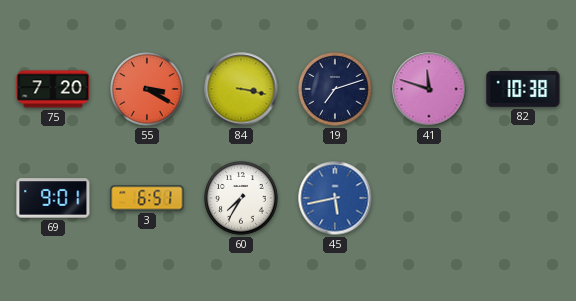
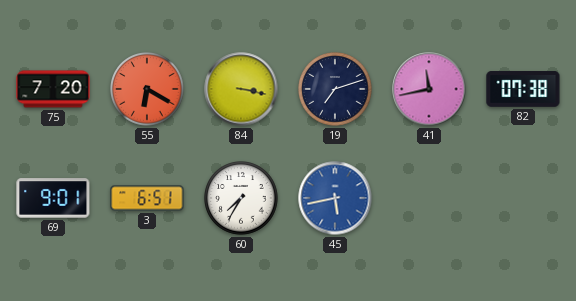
55: 3:20 -> 6:20
41: 11:48 -> 11:43
82: 10:38 -> 07:38
